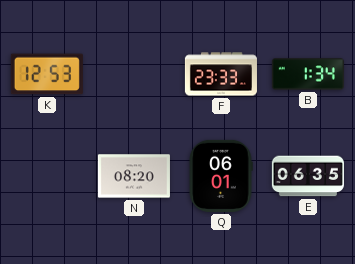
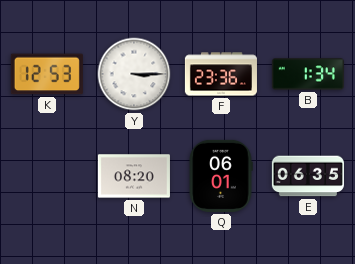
Y: none -> 3:15
F: 23:33 -> 23:36
